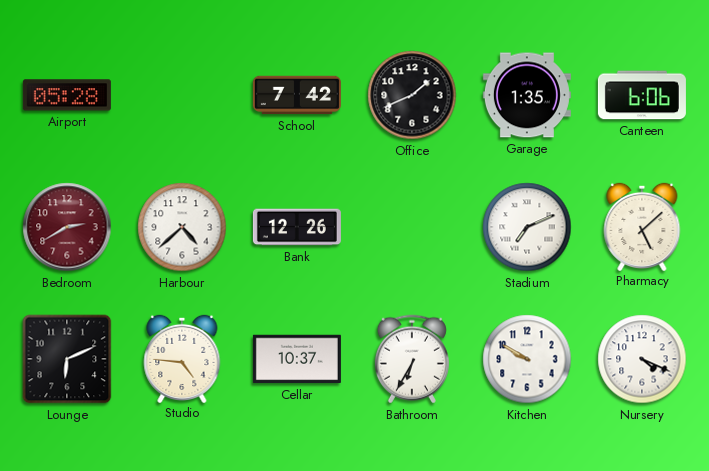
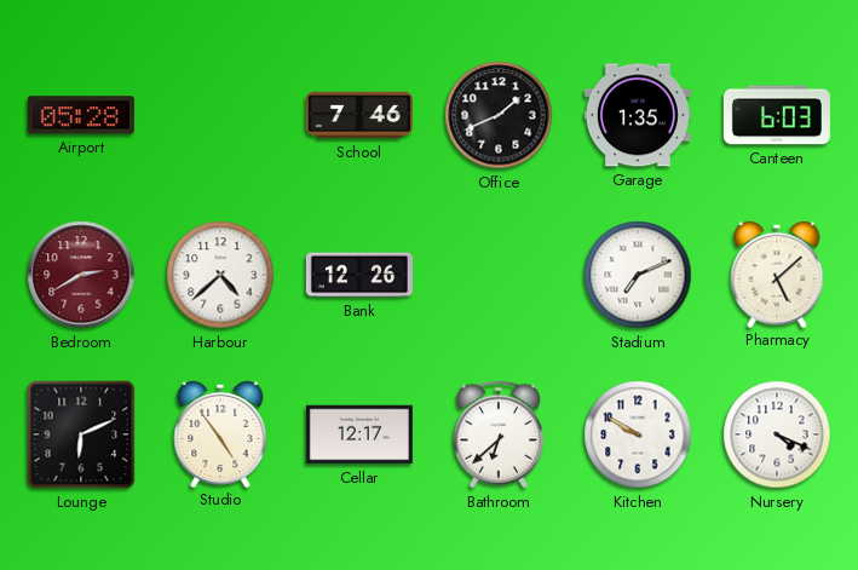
School: 7:42 -> 7:46
Canteen: 6:06 -> 6:03
Studio: 4:46 -> 4:54
Cellar: 10:37 -> 12:17
Bathroom: 6:35 -> 6:38
